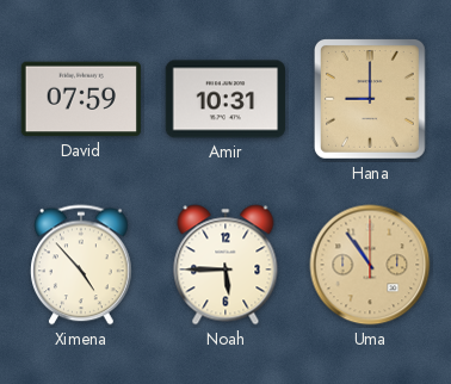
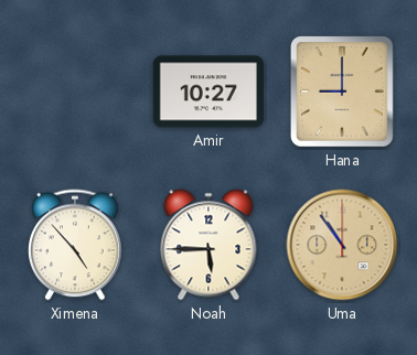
David: 07:59 -> none
Amir: 10:31 -> 10:27
